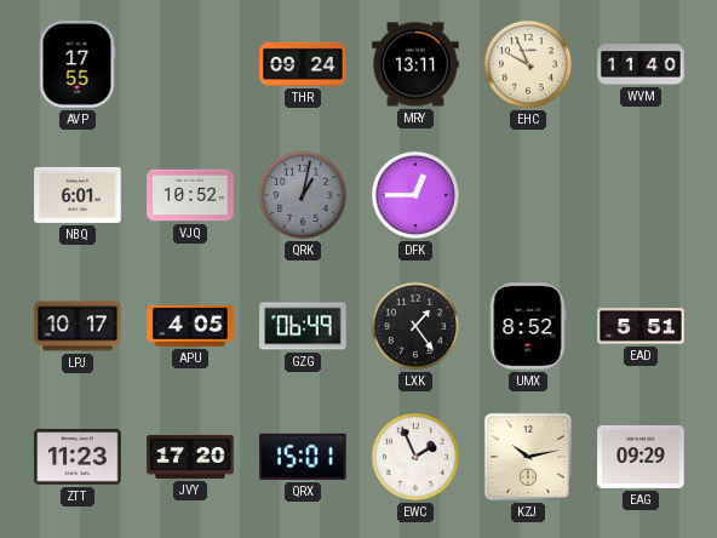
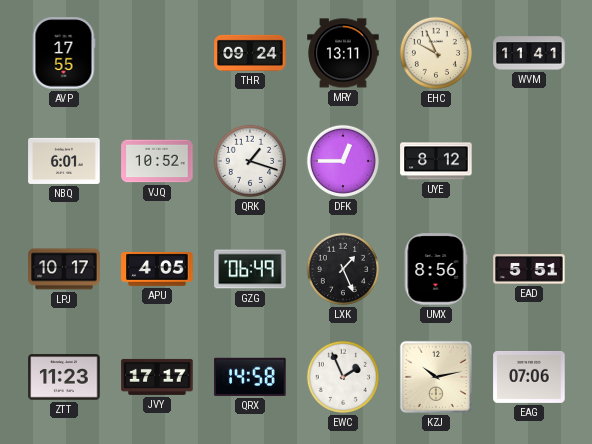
WVM: 11:40 -> 11:41
QRK: 1:02 -> 1:18
QRK dial: grey -> white
UYE: none -> 8:12
LXK: 1:24 -> 1:26
UMX: 8:52 -> 8:56
JVY: 17:20 -> 17:17
QRX: 15:01 -> 14:58
EAG: 09:29 -> 07:06
